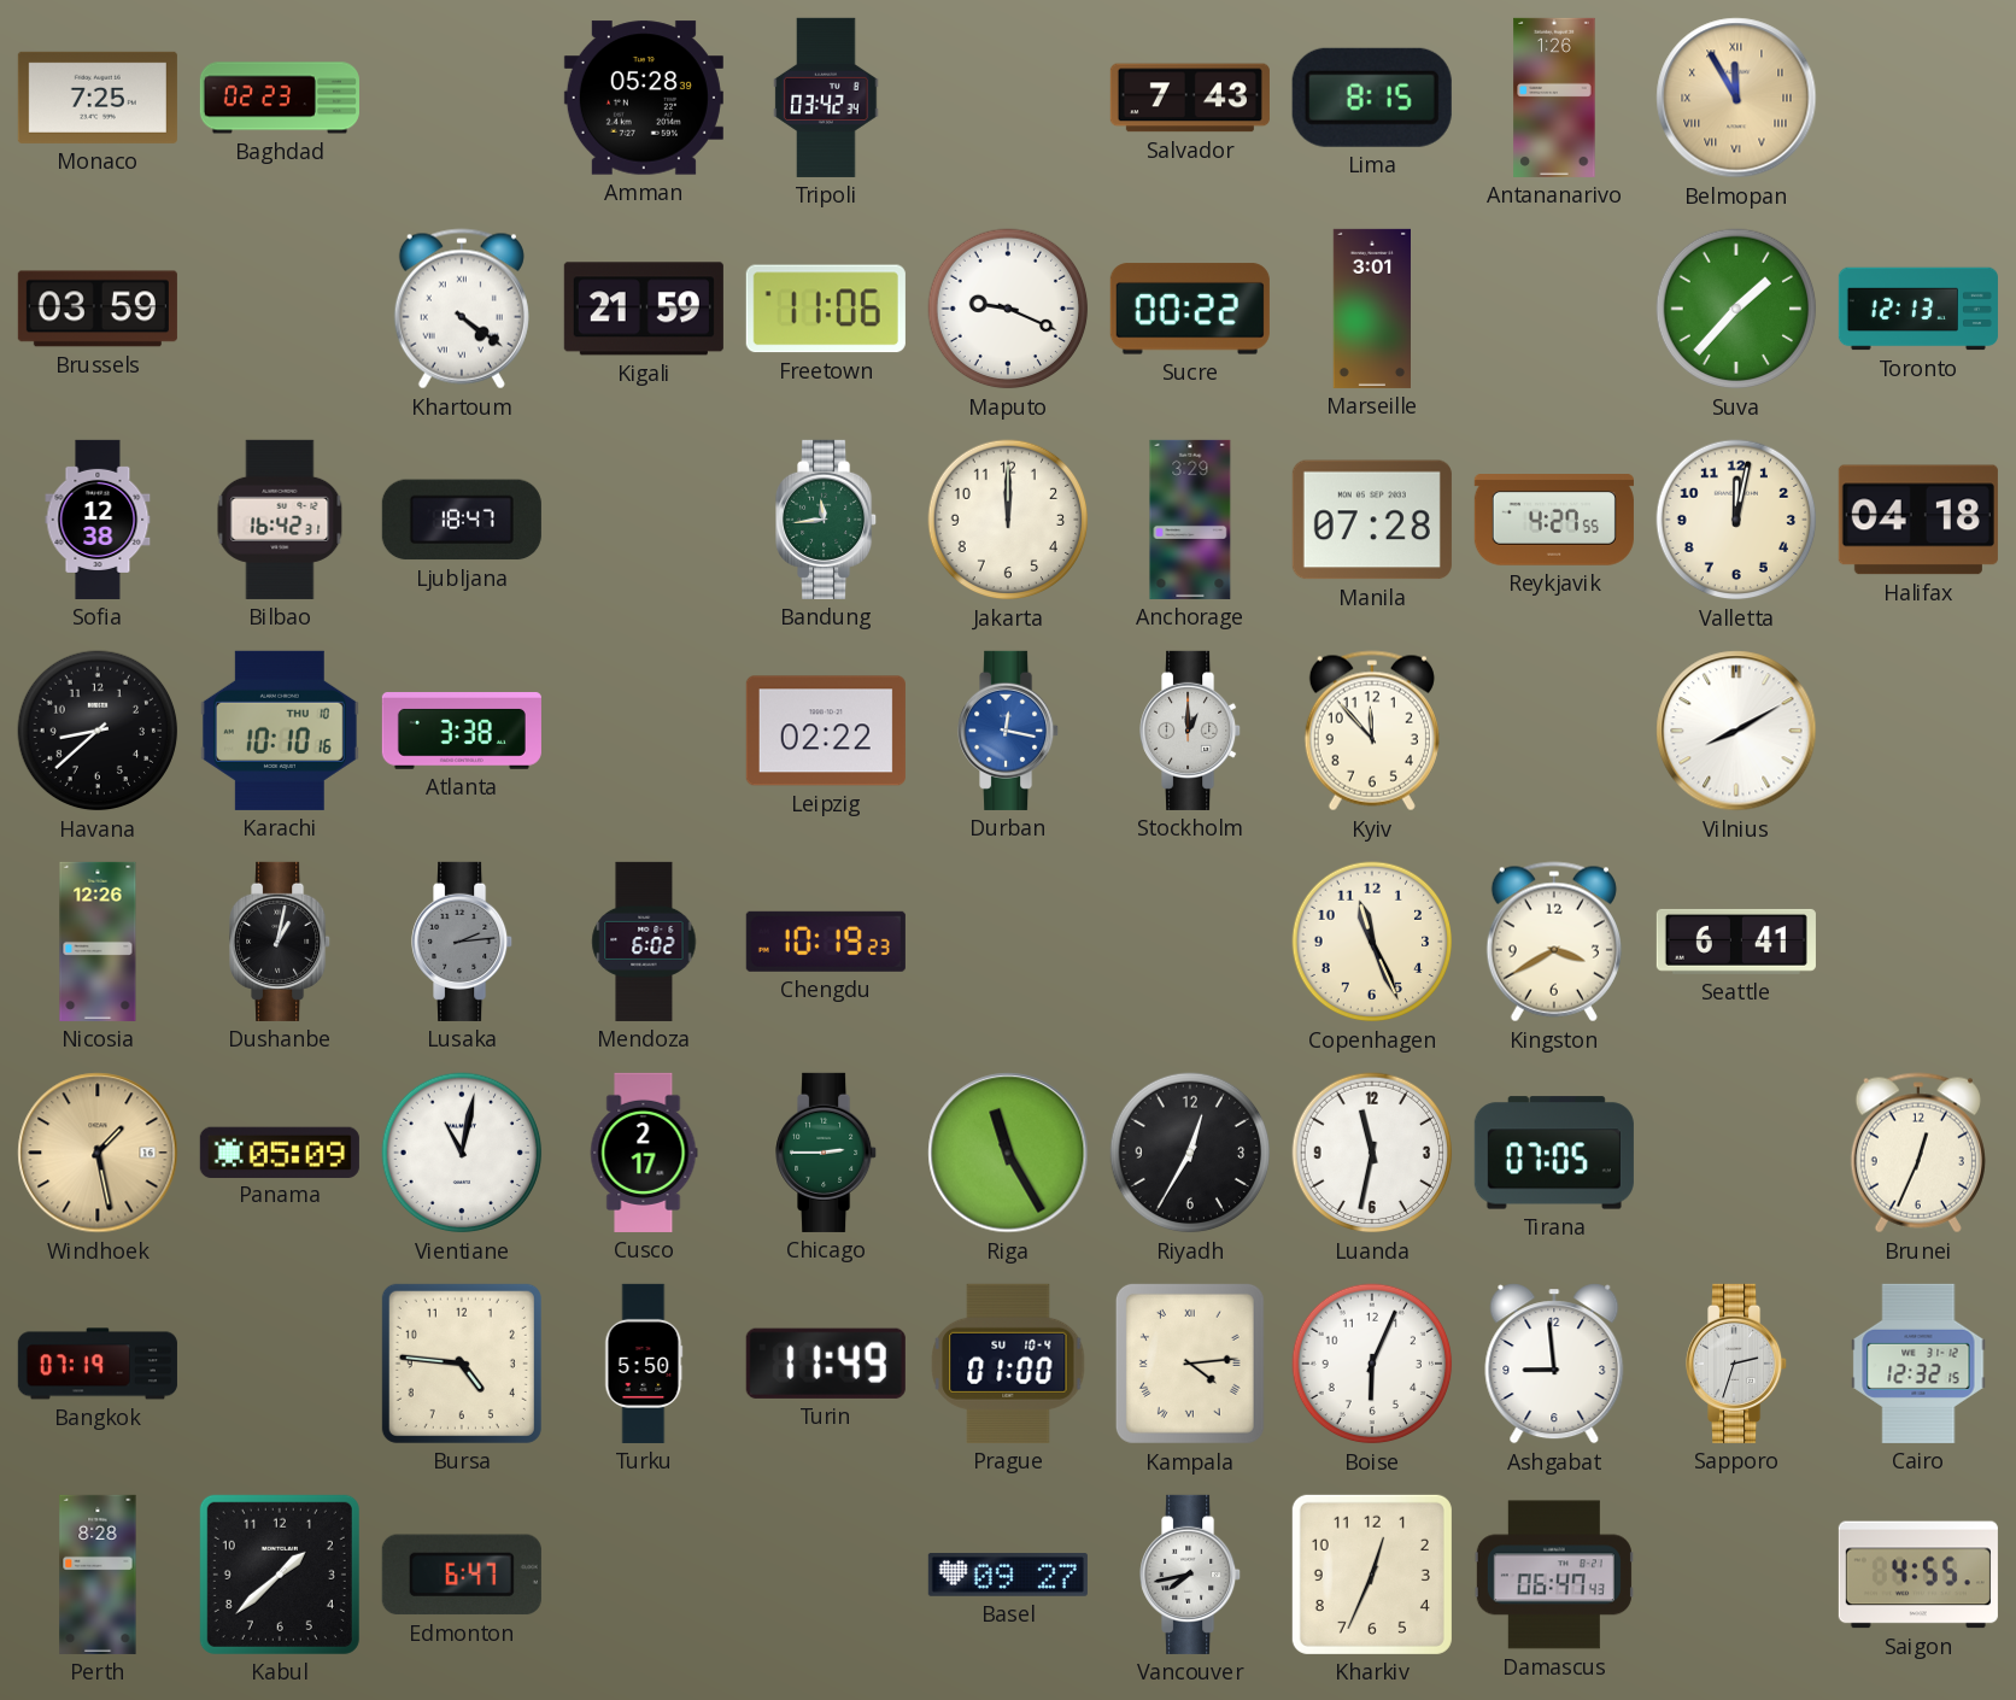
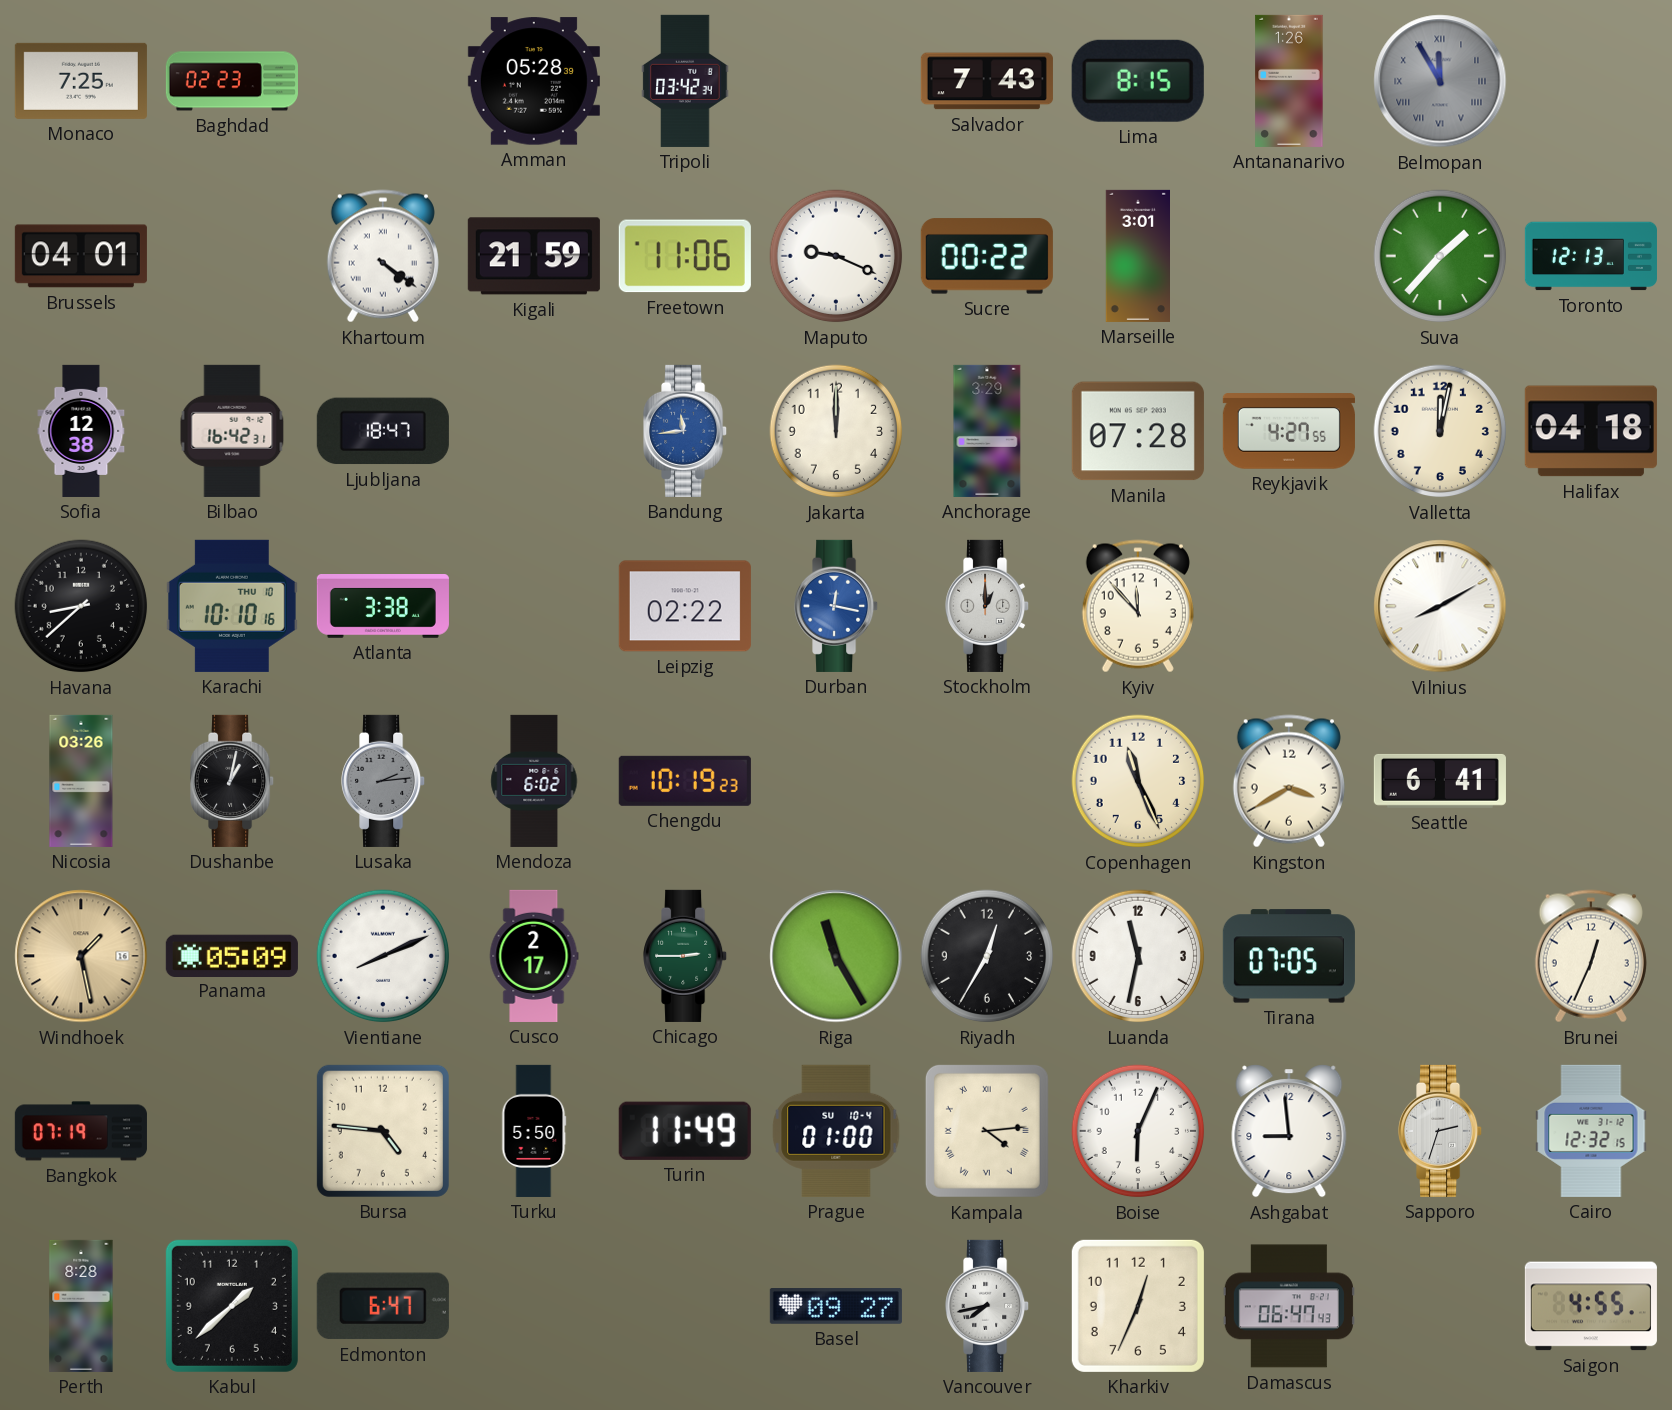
Belmopan dial: champagne -> grey
Brussels: 03:59 -> 04:01
Bandung dial: green -> blue
Nicosia: 12:26 -> 03:26
Vientiane: 11:02 -> 8:11
